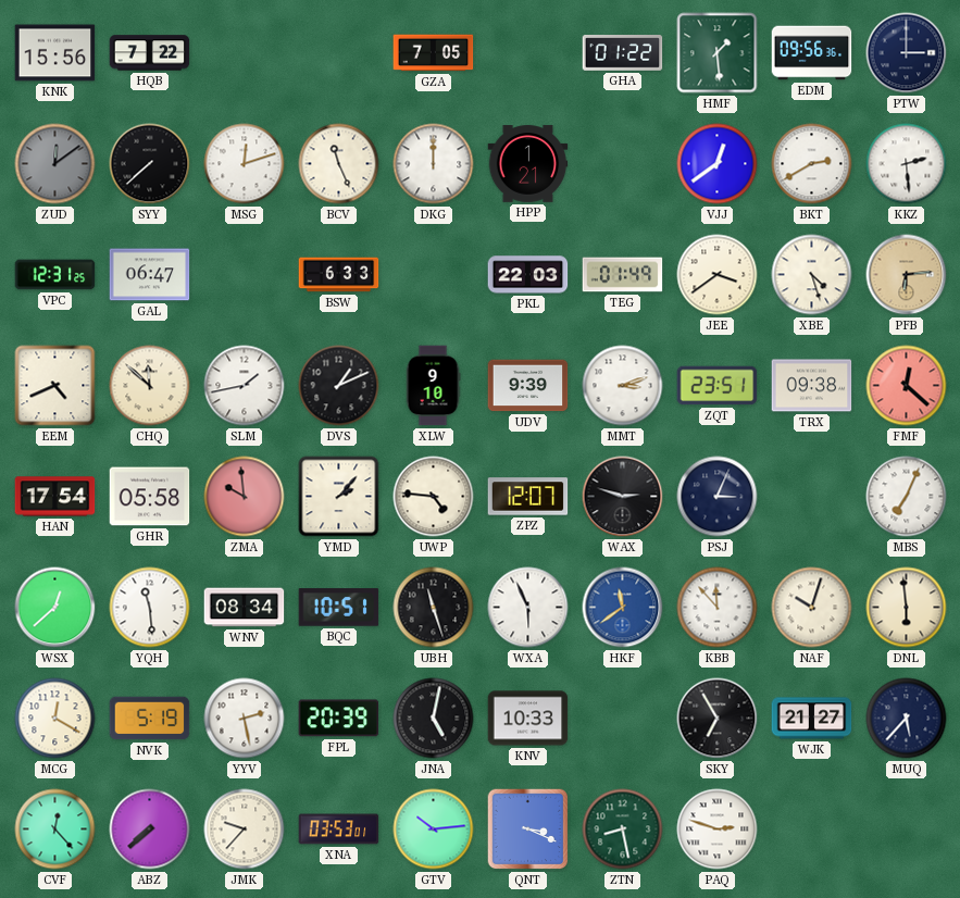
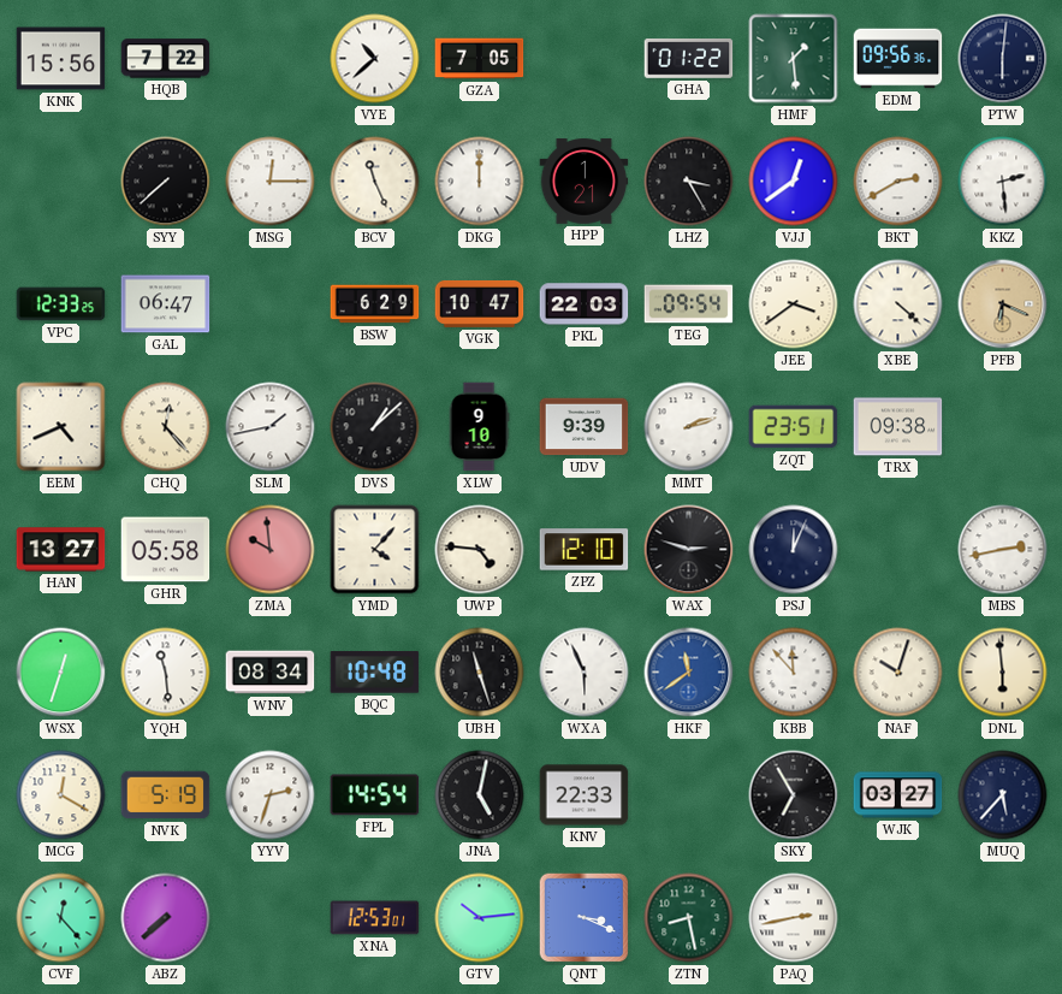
VYE: none -> 10:38
PTW: 3:00 -> 6:01
ZUD: 12:09 -> none
MSG: 12:12 -> 12:15
LHZ: none -> 3:25
VPC: 12:31 -> 12:33
BSW: 6:33 -> 6:29
VGK: none -> 10:47
TEG: 01:49 -> 09:54
XBE: 4:27 -> 4:22
PFB: 6:14 -> 6:19
CHQ: 11:52 -> 12:23
DVS: 1:11 -> 1:08
MMT: 3:12 -> 2:12
FMF: 12:22 -> none
HAN: 17:54 -> 13:27
YMD: 2:07 -> 4:07
ZPZ: 12:07 -> 12:10
PSJ: 3:04 -> 12:04
MBS: 7:04 -> 2:43
WSX: 12:38 -> 12:33
BQC: 10:51 -> 10:48
YYV: 2:28 -> 2:33
FPL: 20:39 -> 14:54
KNV: 10:33 -> 22:33
WJK: 21:27 -> 03:27
JMK: 9:37 -> none
XNA: 03:53 -> 12:53
PAQ: 2:48 -> 2:43
